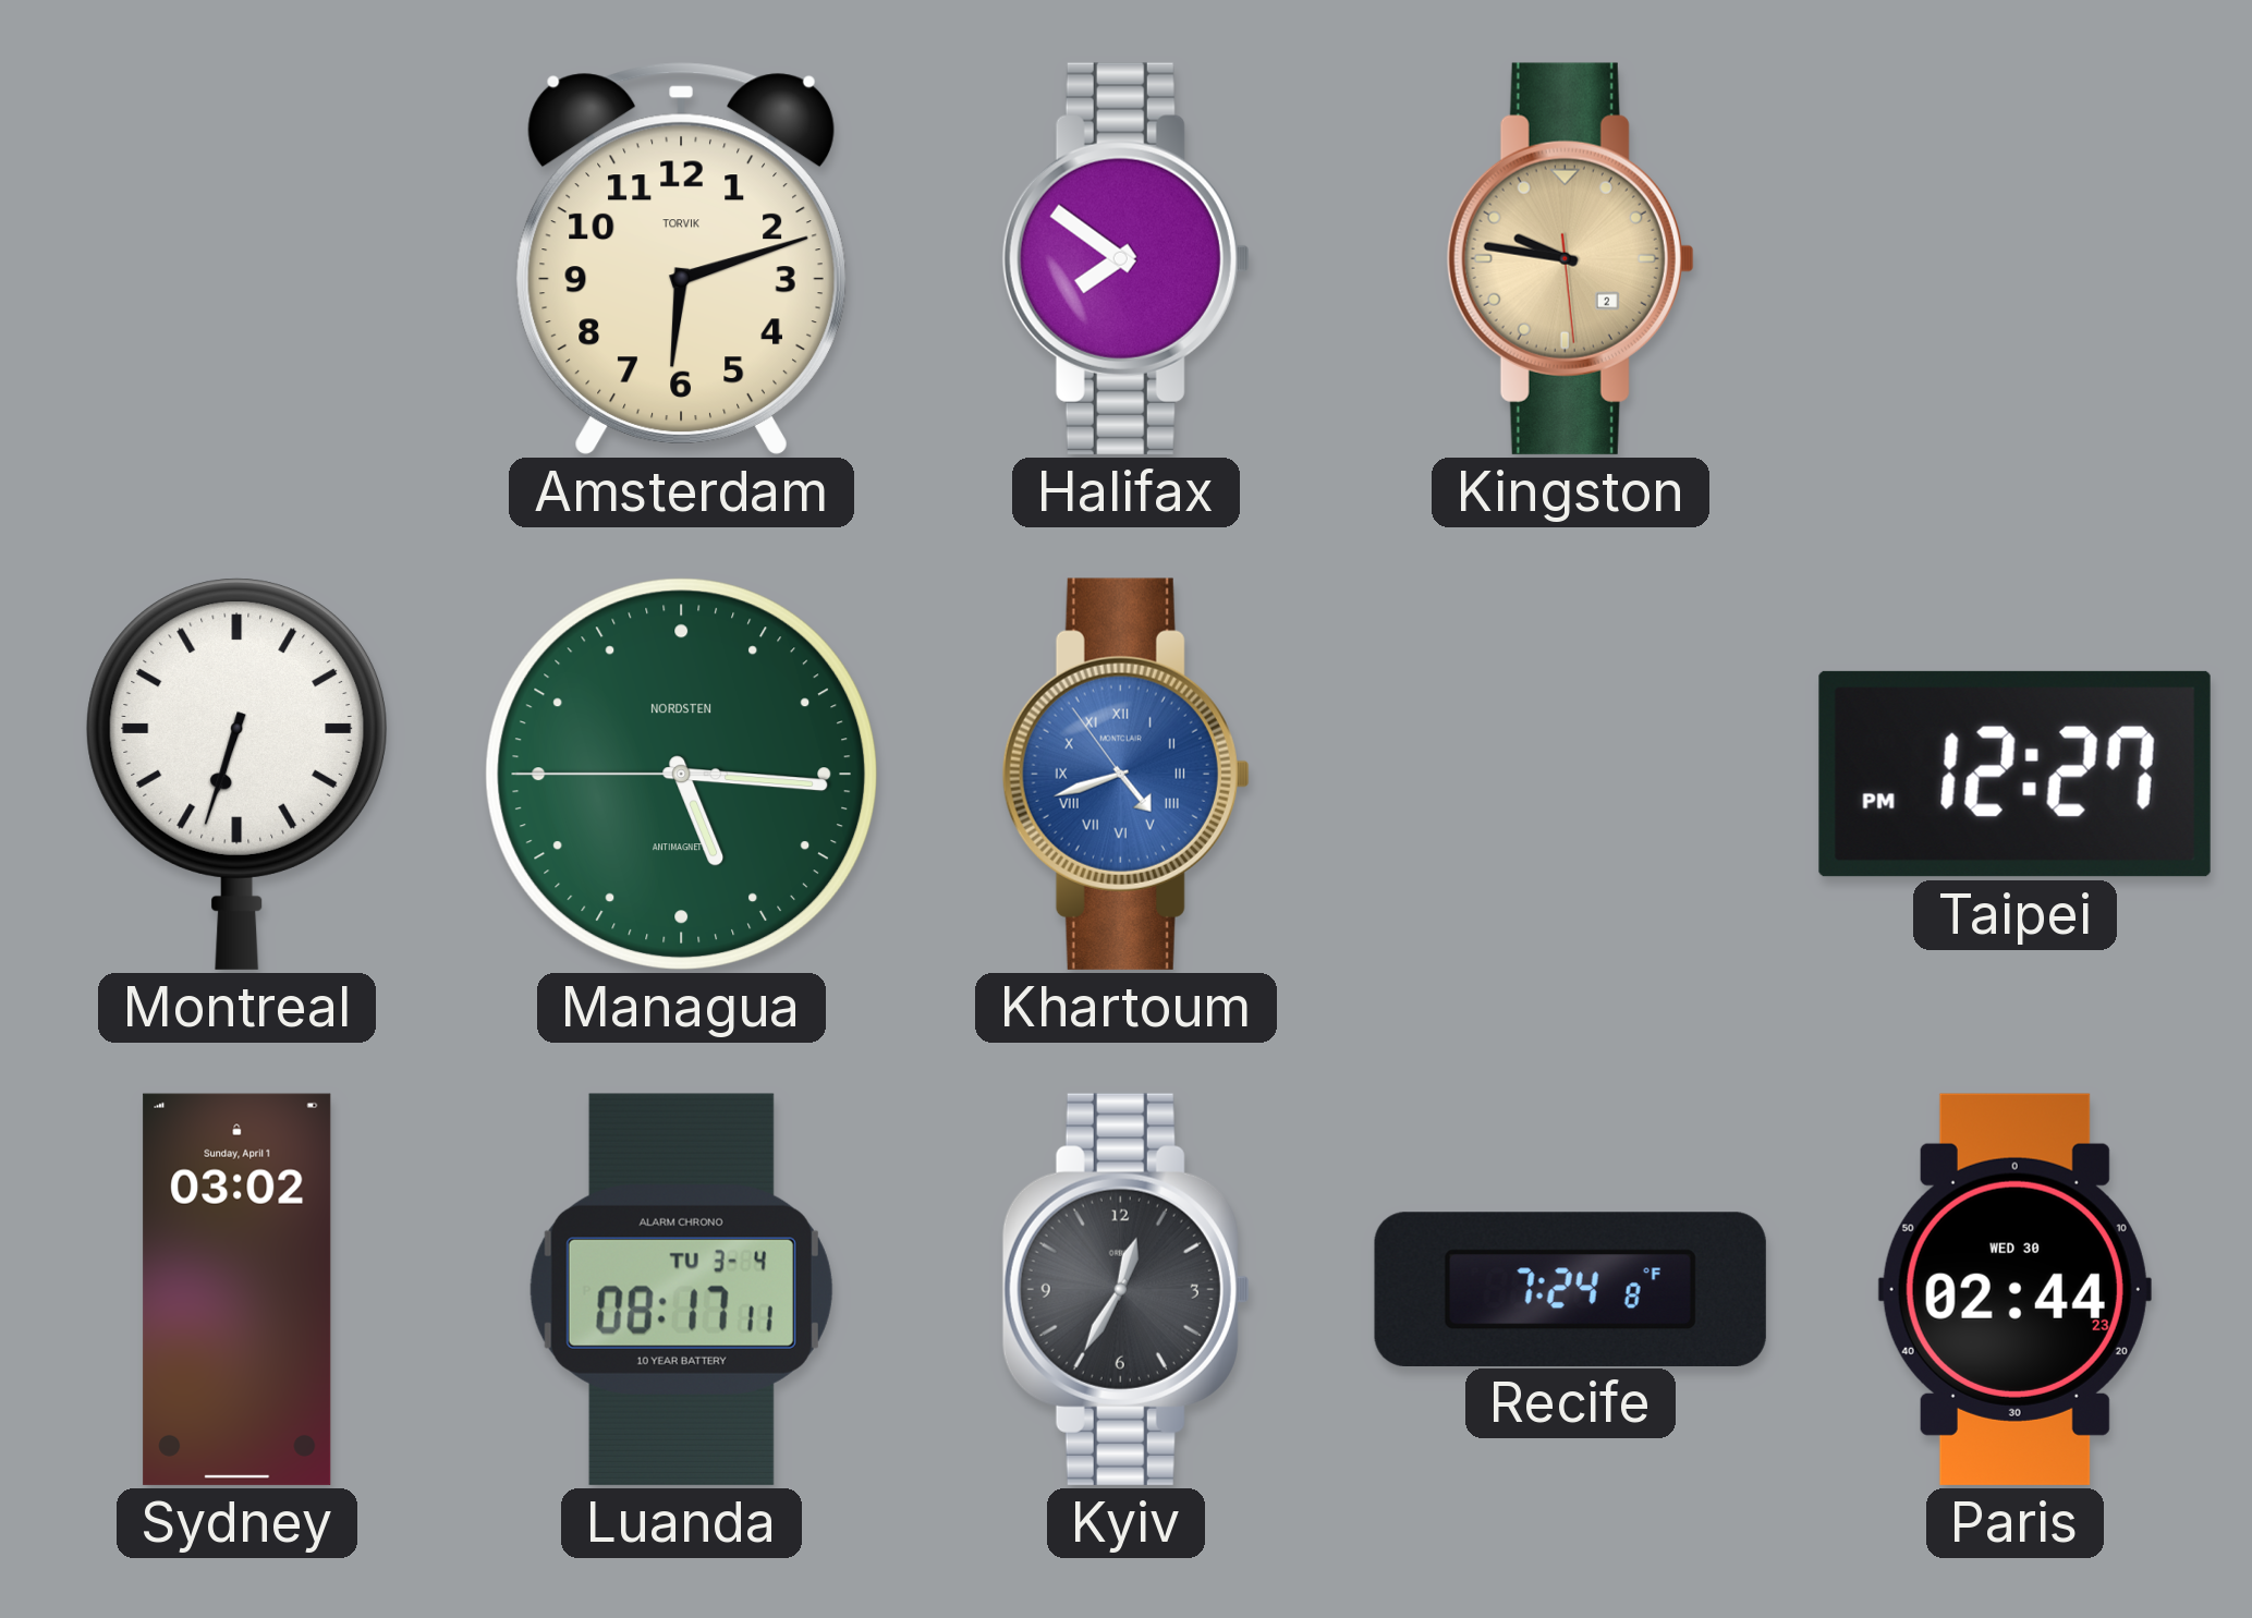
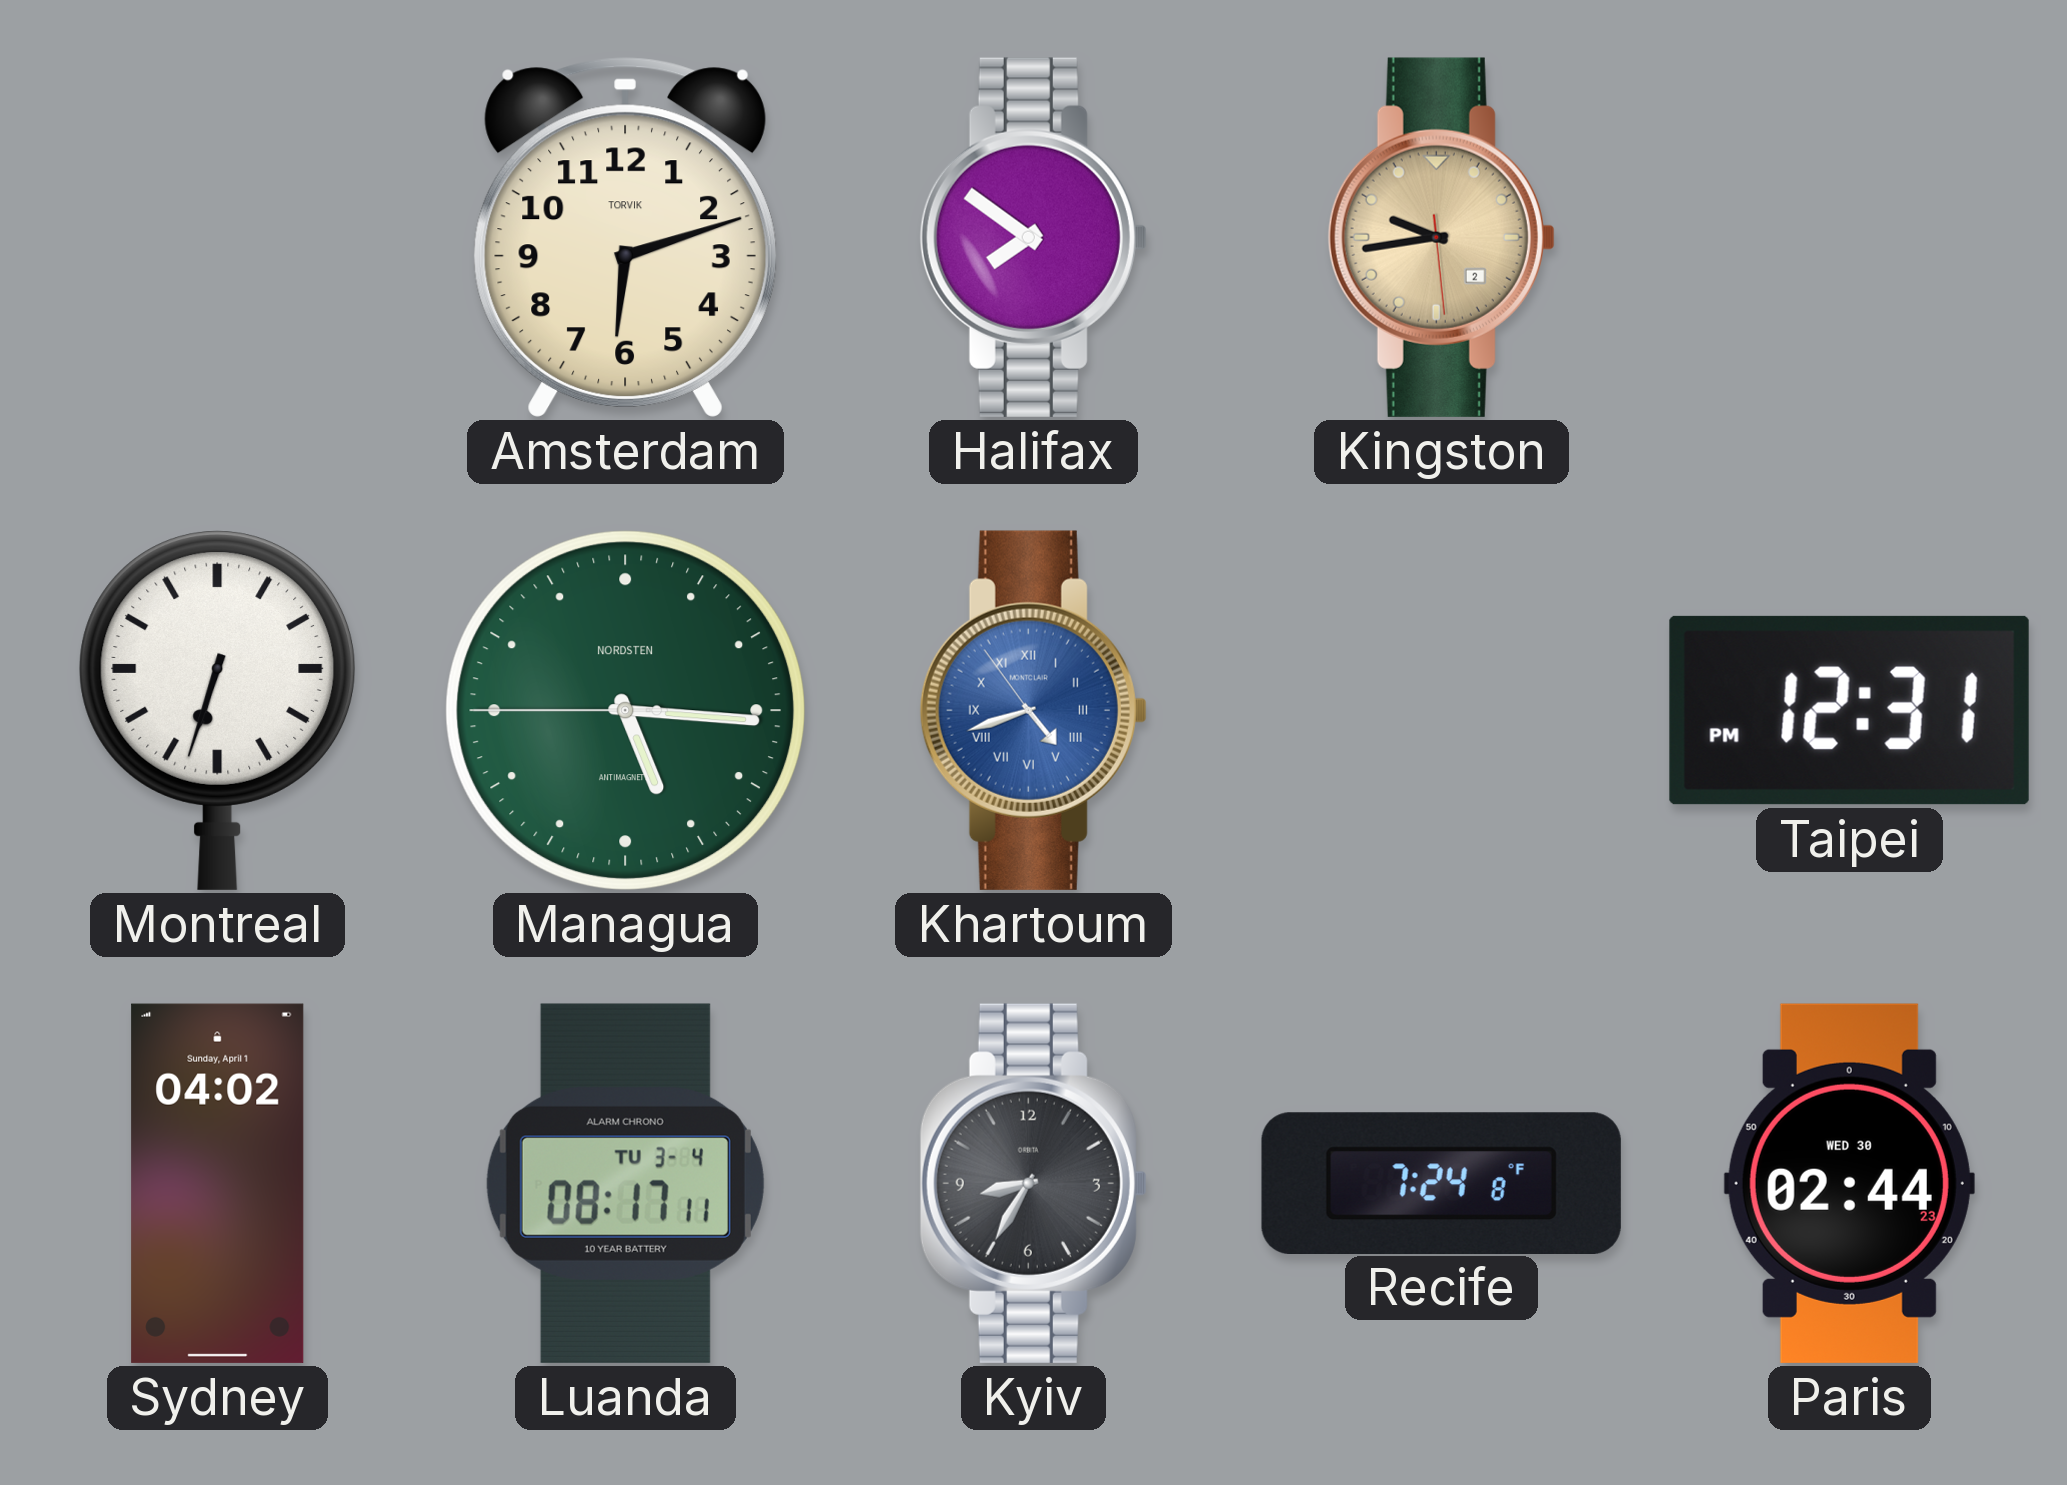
Kingston: 9:46 -> 9:43
Taipei: 12:27 -> 12:31
Sydney: 03:02 -> 04:02
Kyiv: 12:35 -> 8:35
